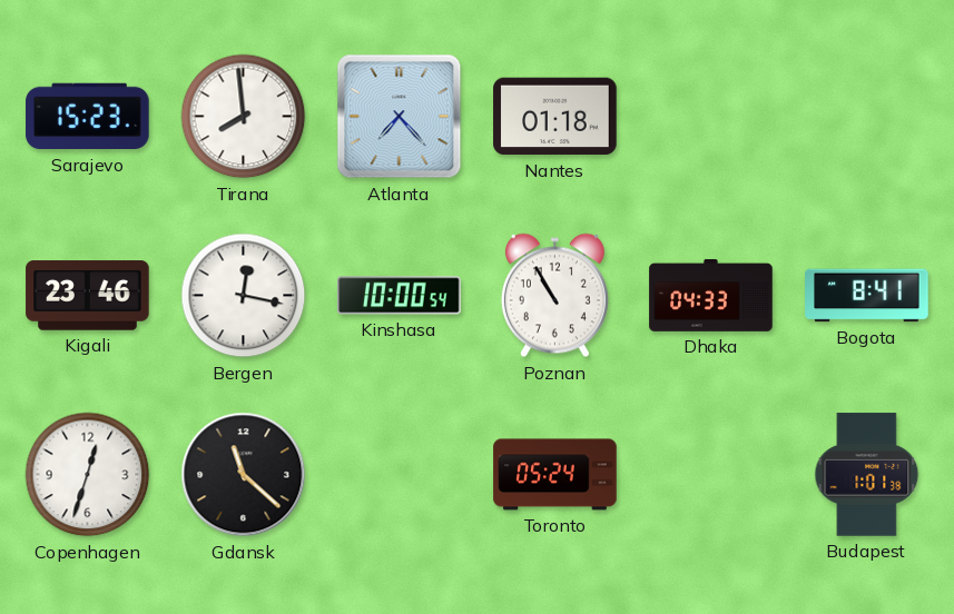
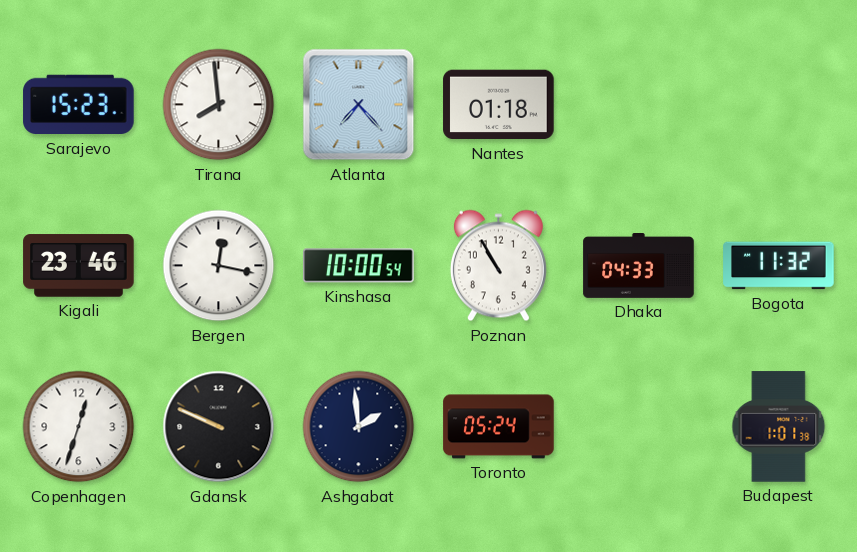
Bogota: 8:41 -> 11:32
Gdansk: 11:22 -> 9:49
Ashgabat: none -> 1:59
